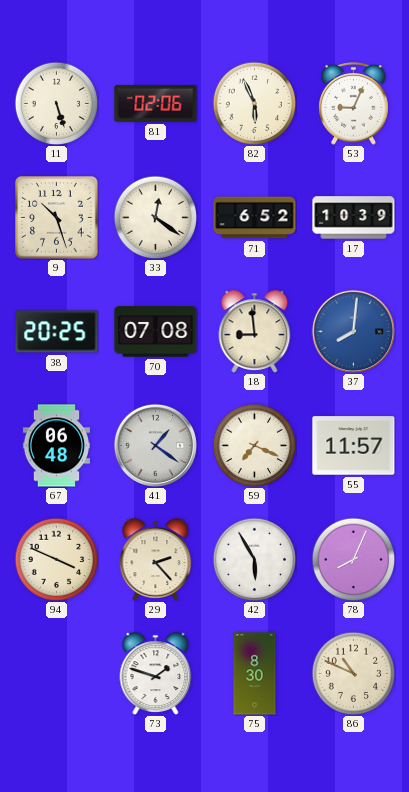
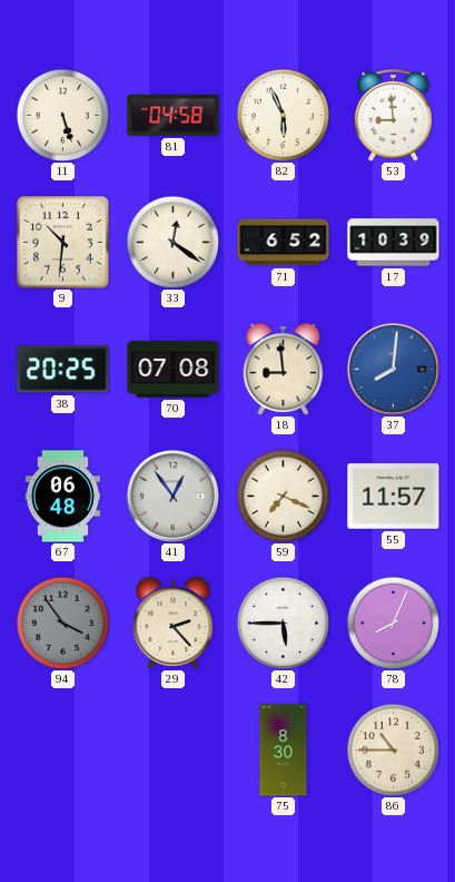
81: 02:06 -> 04:58
53: 9:04 -> 8:59
9: 10:27 -> 10:31
41: 1:21 -> 12:54
94: 3:49 -> 3:54
94 dial: cream -> grey
42: 5:55 -> 5:45
73: 1:48 -> none
86: 10:49 -> 10:45
